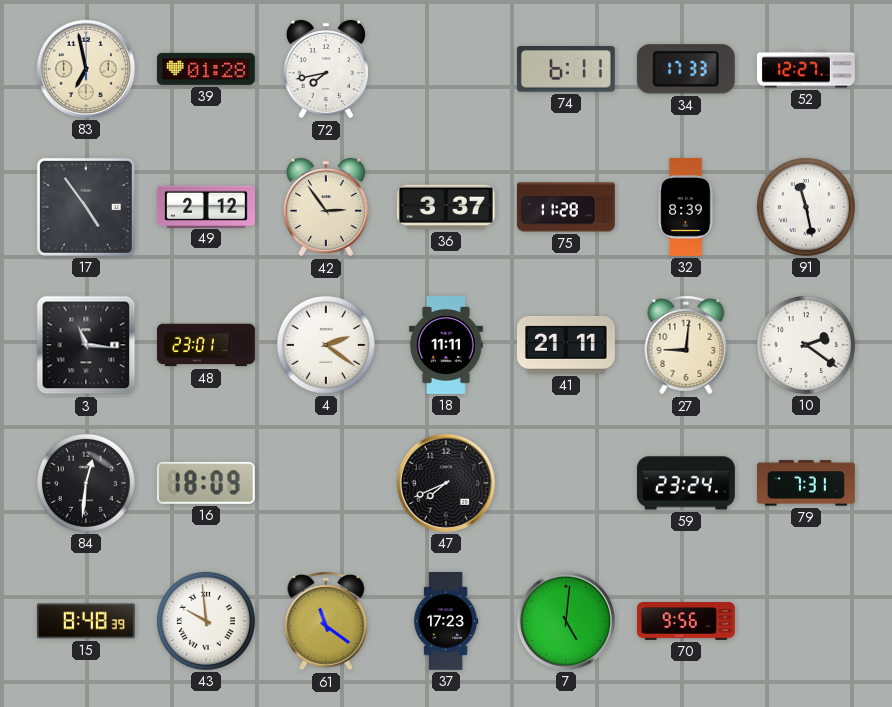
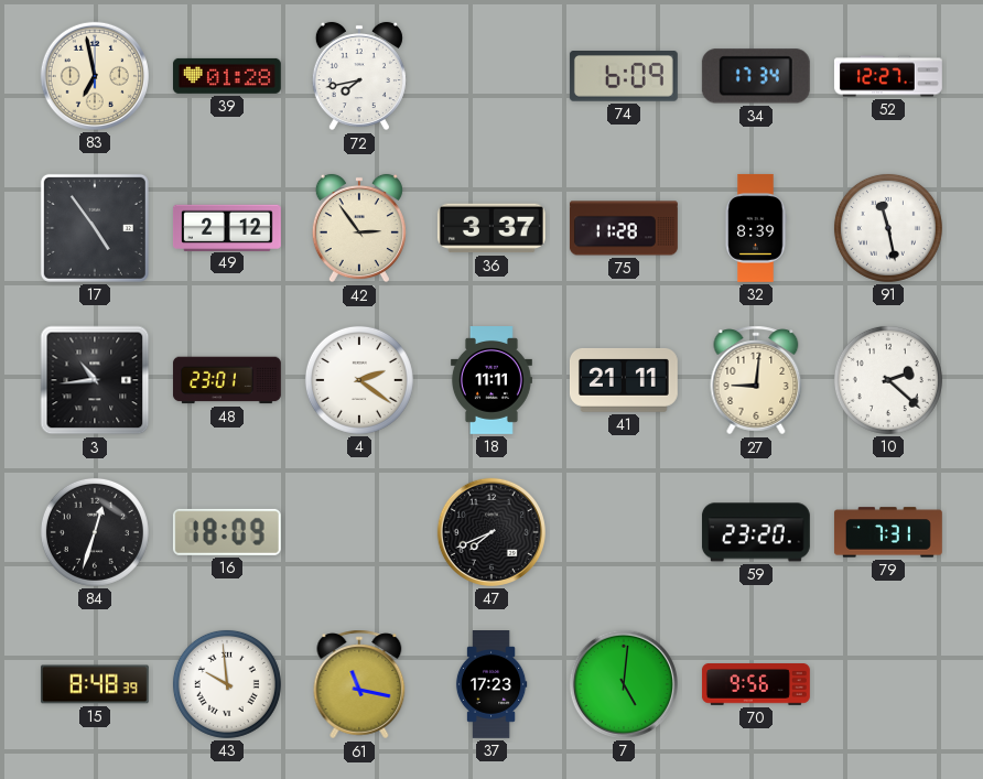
74: 6:11 -> 6:09
34: 17:33 -> 17:34
3: 11:16 -> 10:44
10: 2:21 -> 2:22
84: 12:31 -> 12:33
59: 23:24 -> 23:20
61: 11:21 -> 11:17
